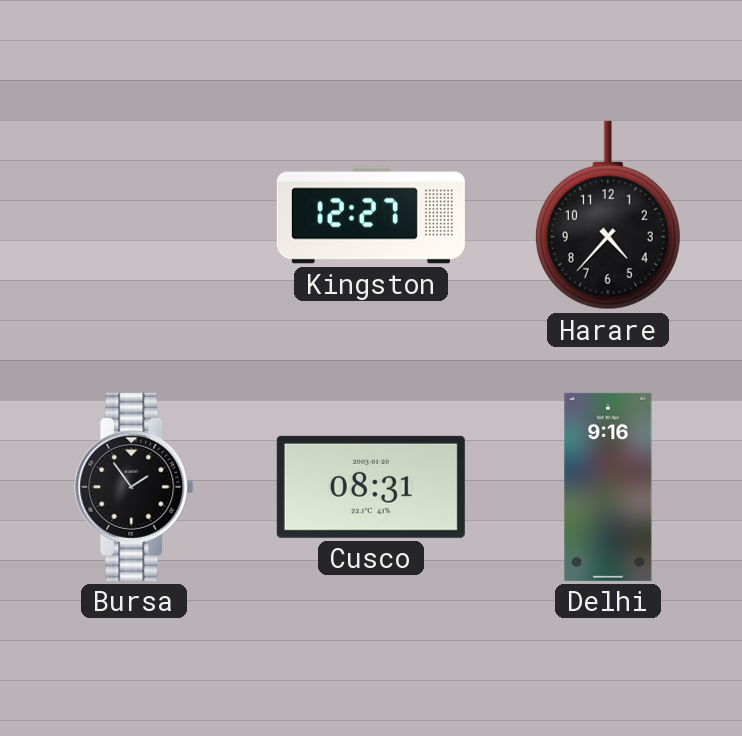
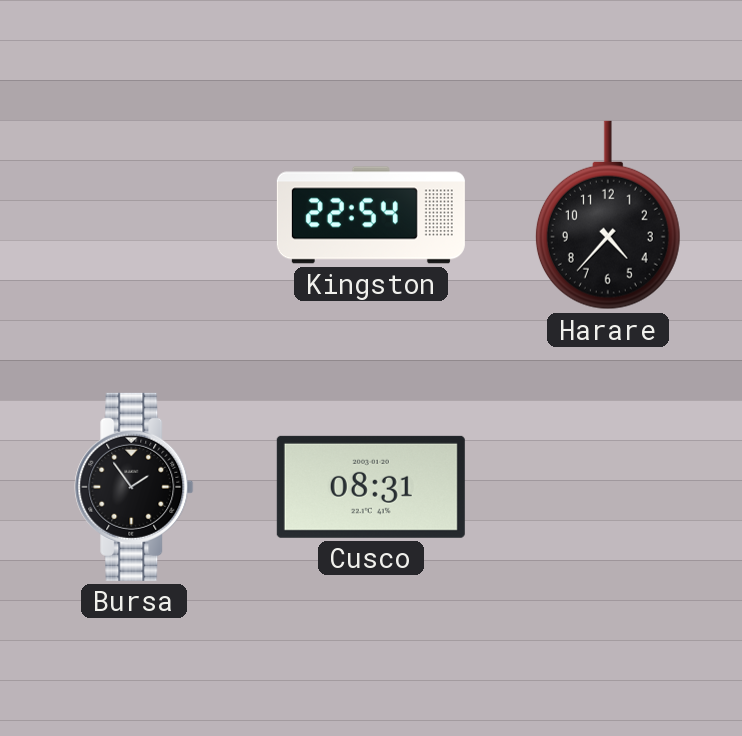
Kingston: 12:27 -> 22:54
Delhi: 9:16 -> none
